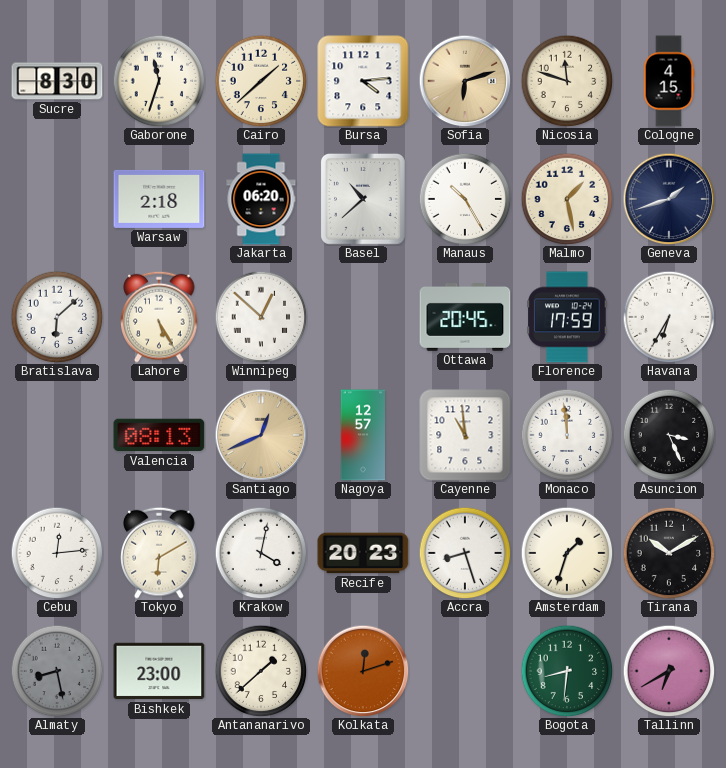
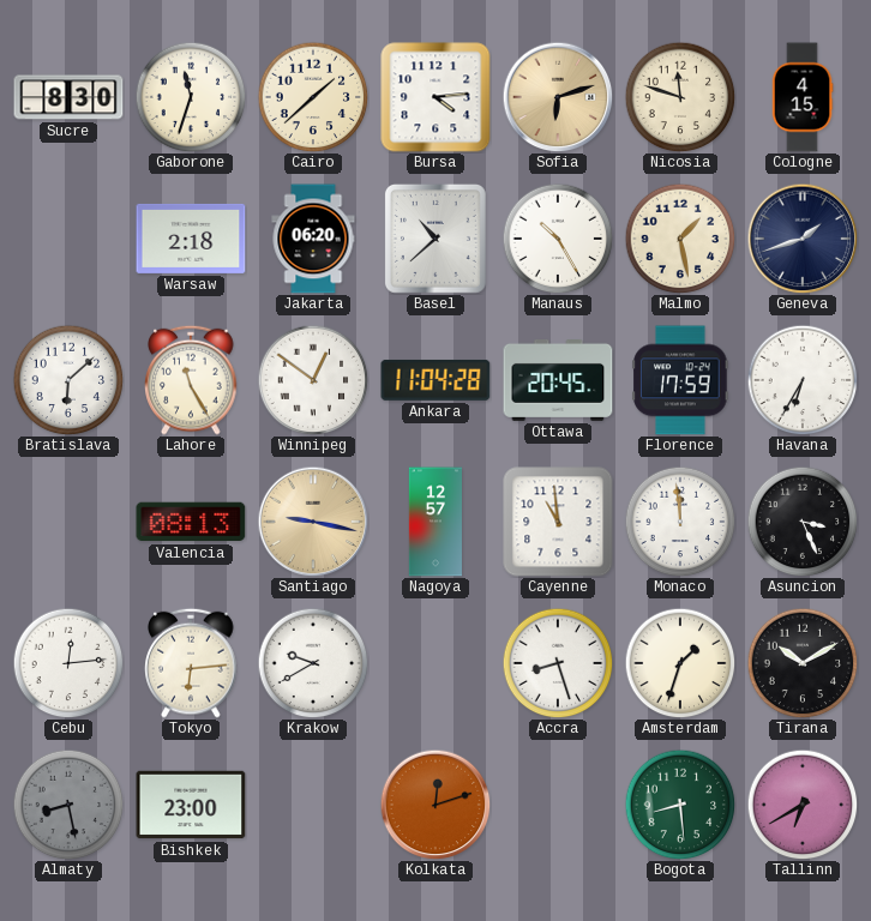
Lahore: 5:25 -> 11:25
Winnipeg: 12:52 -> 12:51
Ankara: none -> 11:04
Santiago: 12:41 -> 9:17
Tokyo: 6:10 -> 6:14
Krakow: 4:02 -> 9:40
Recife: 20:23 -> none
Antananarivo: 1:38 -> none
Bogota: 8:31 -> 8:29
